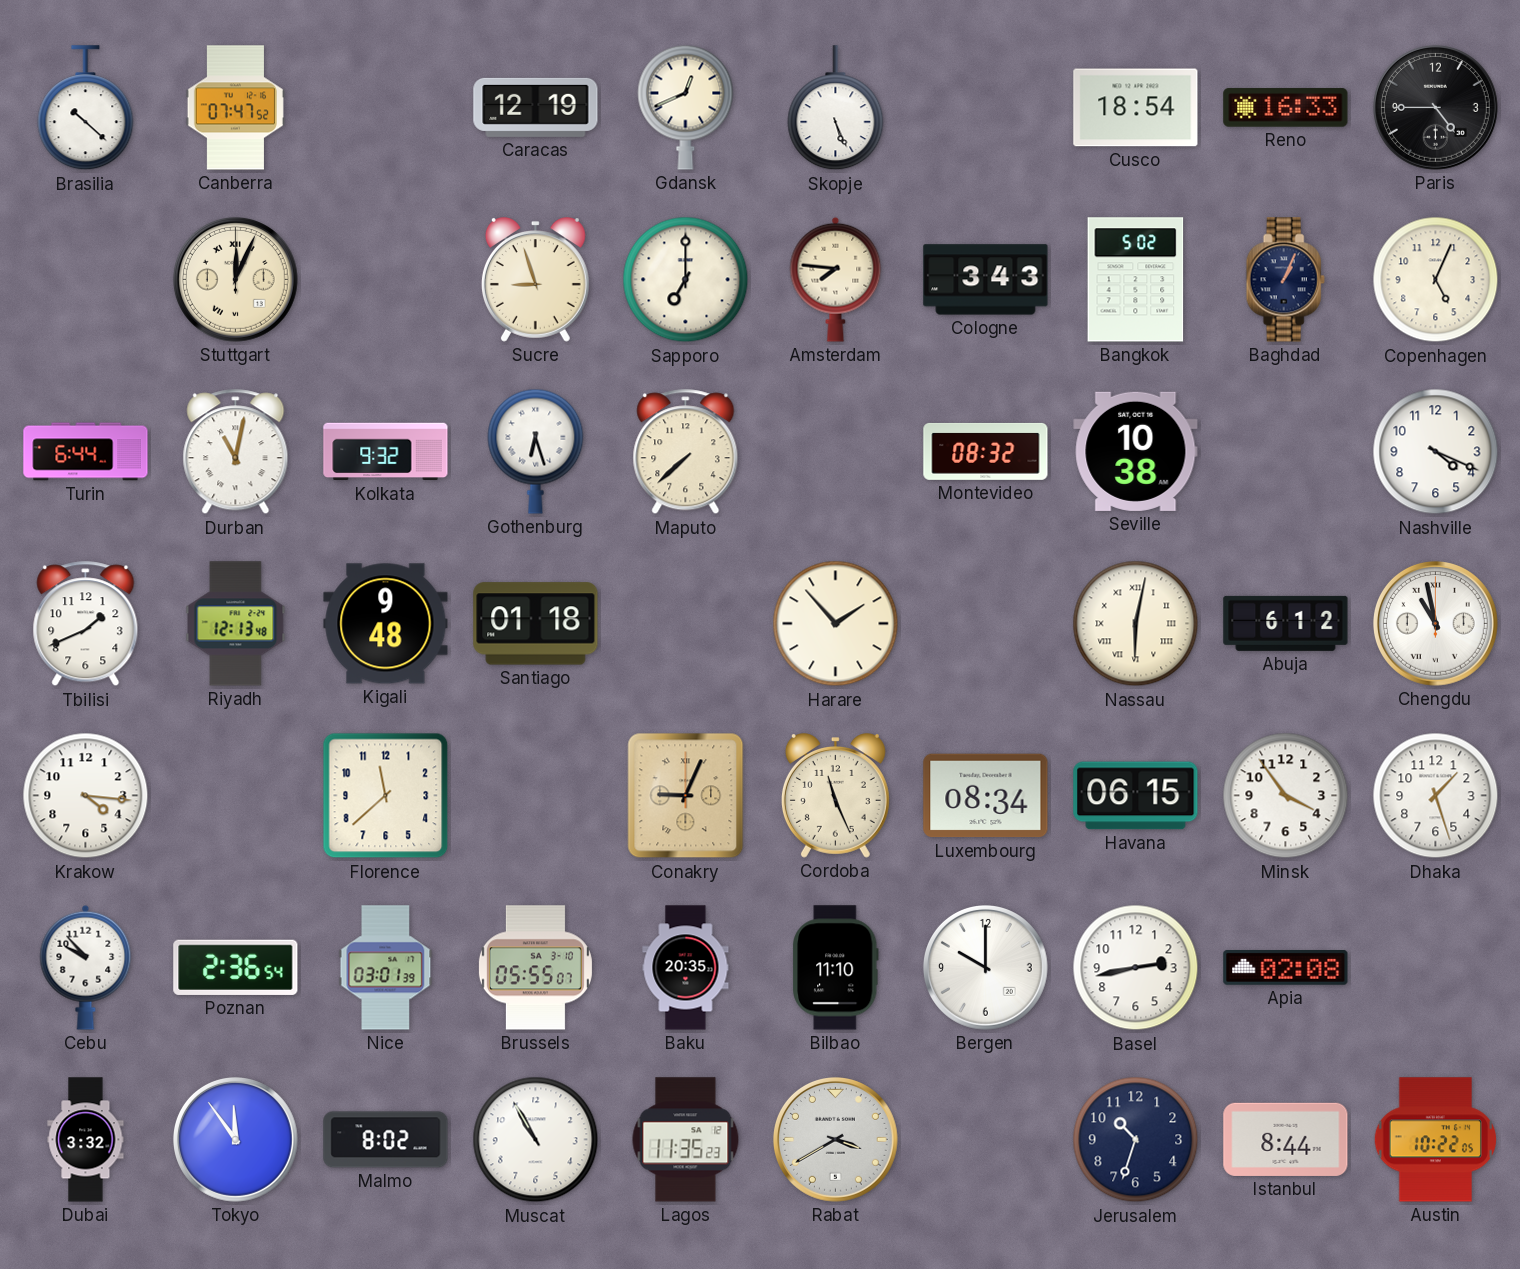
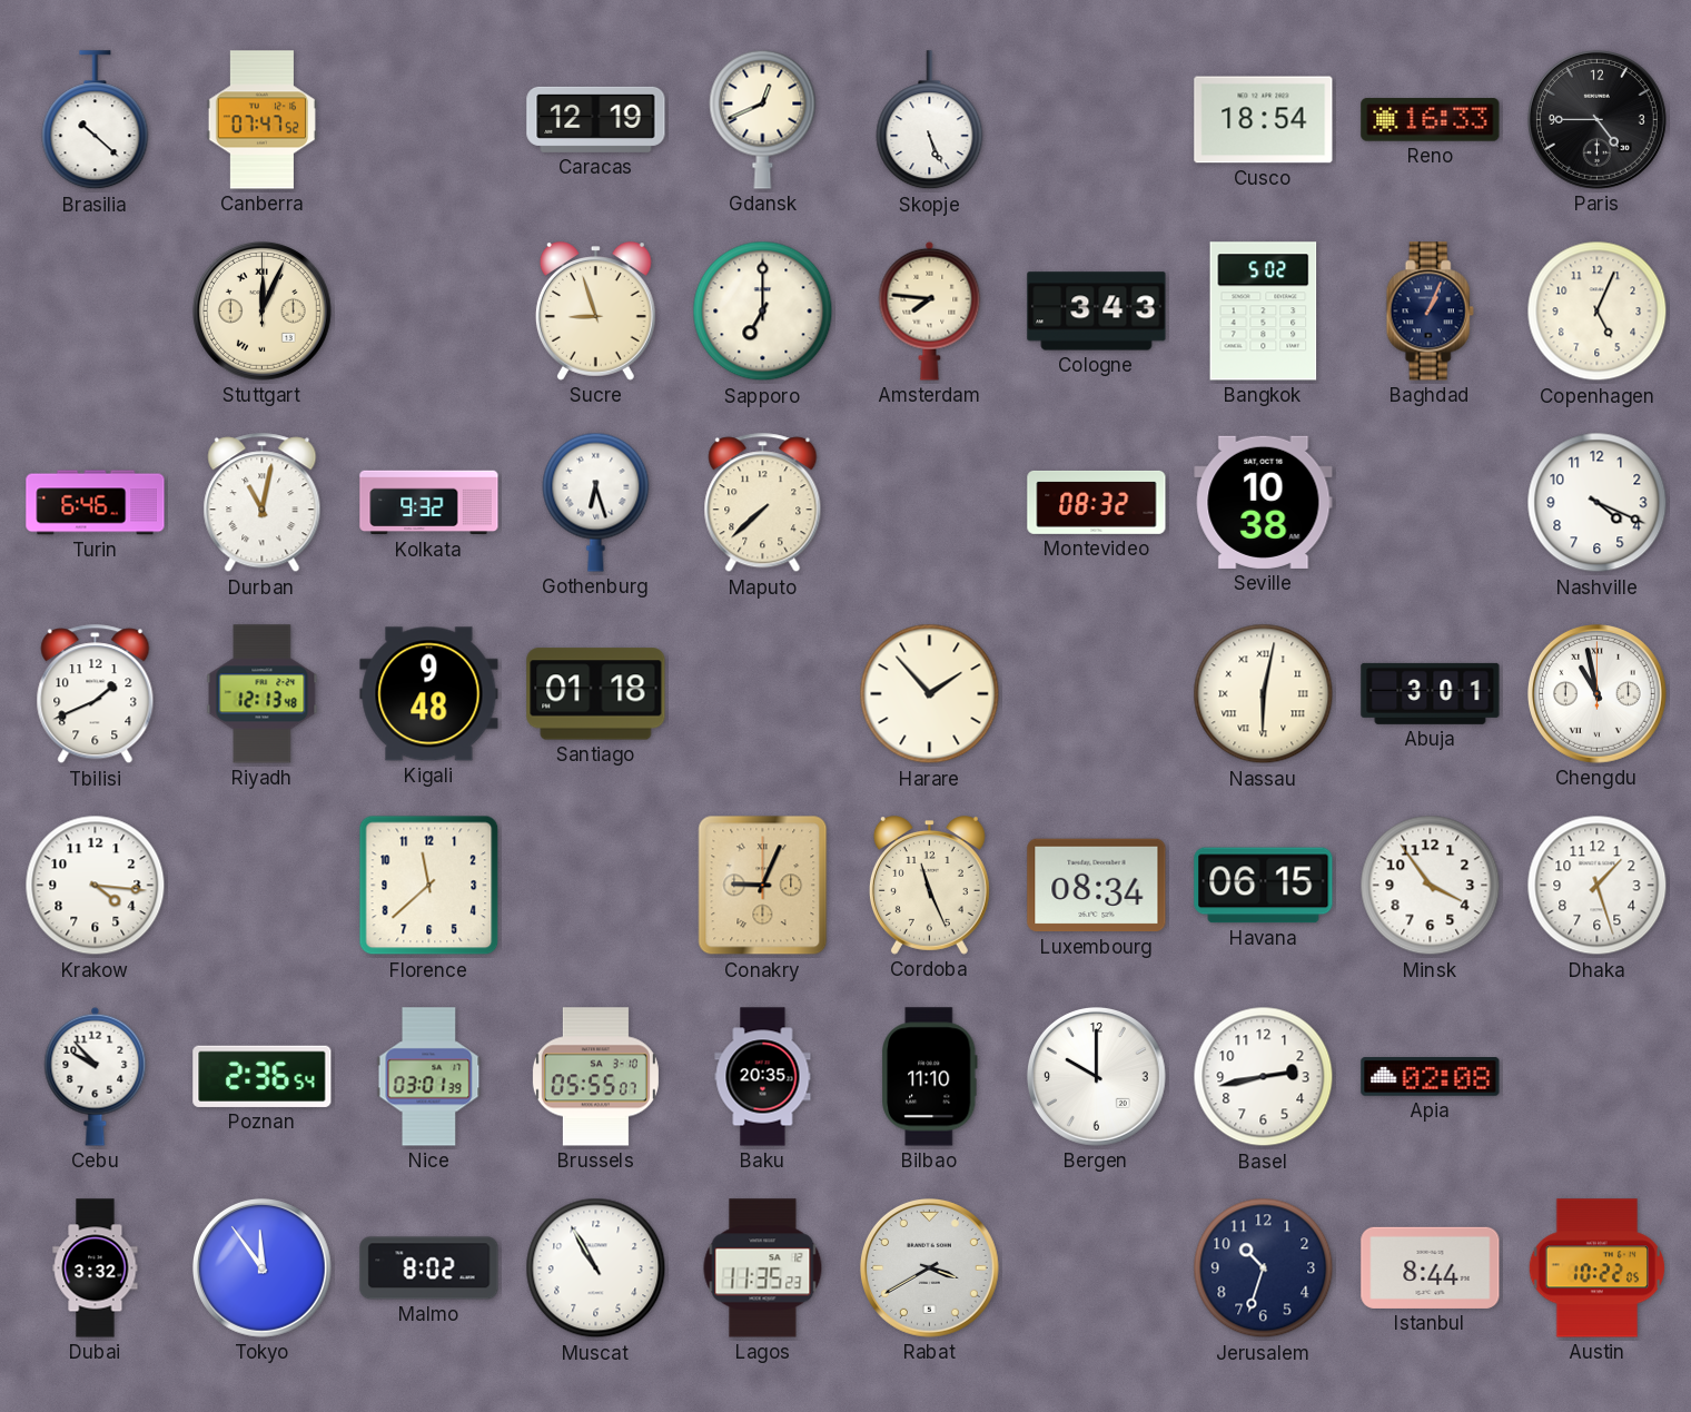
Turin: 6:44 -> 6:46
Abuja: 6:12 -> 3:01
